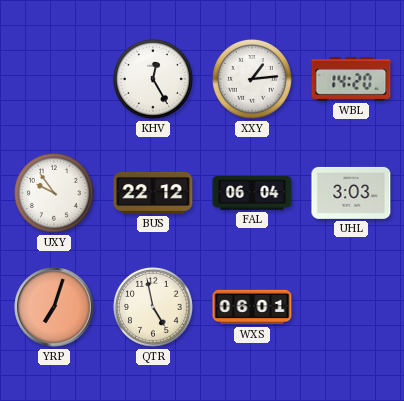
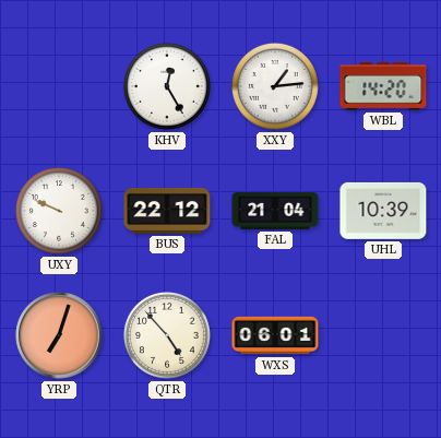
UXY: 9:54 -> 9:49
FAL: 06:04 -> 21:04
UHL: 3:03 -> 10:39
QTR: 4:58 -> 4:53
